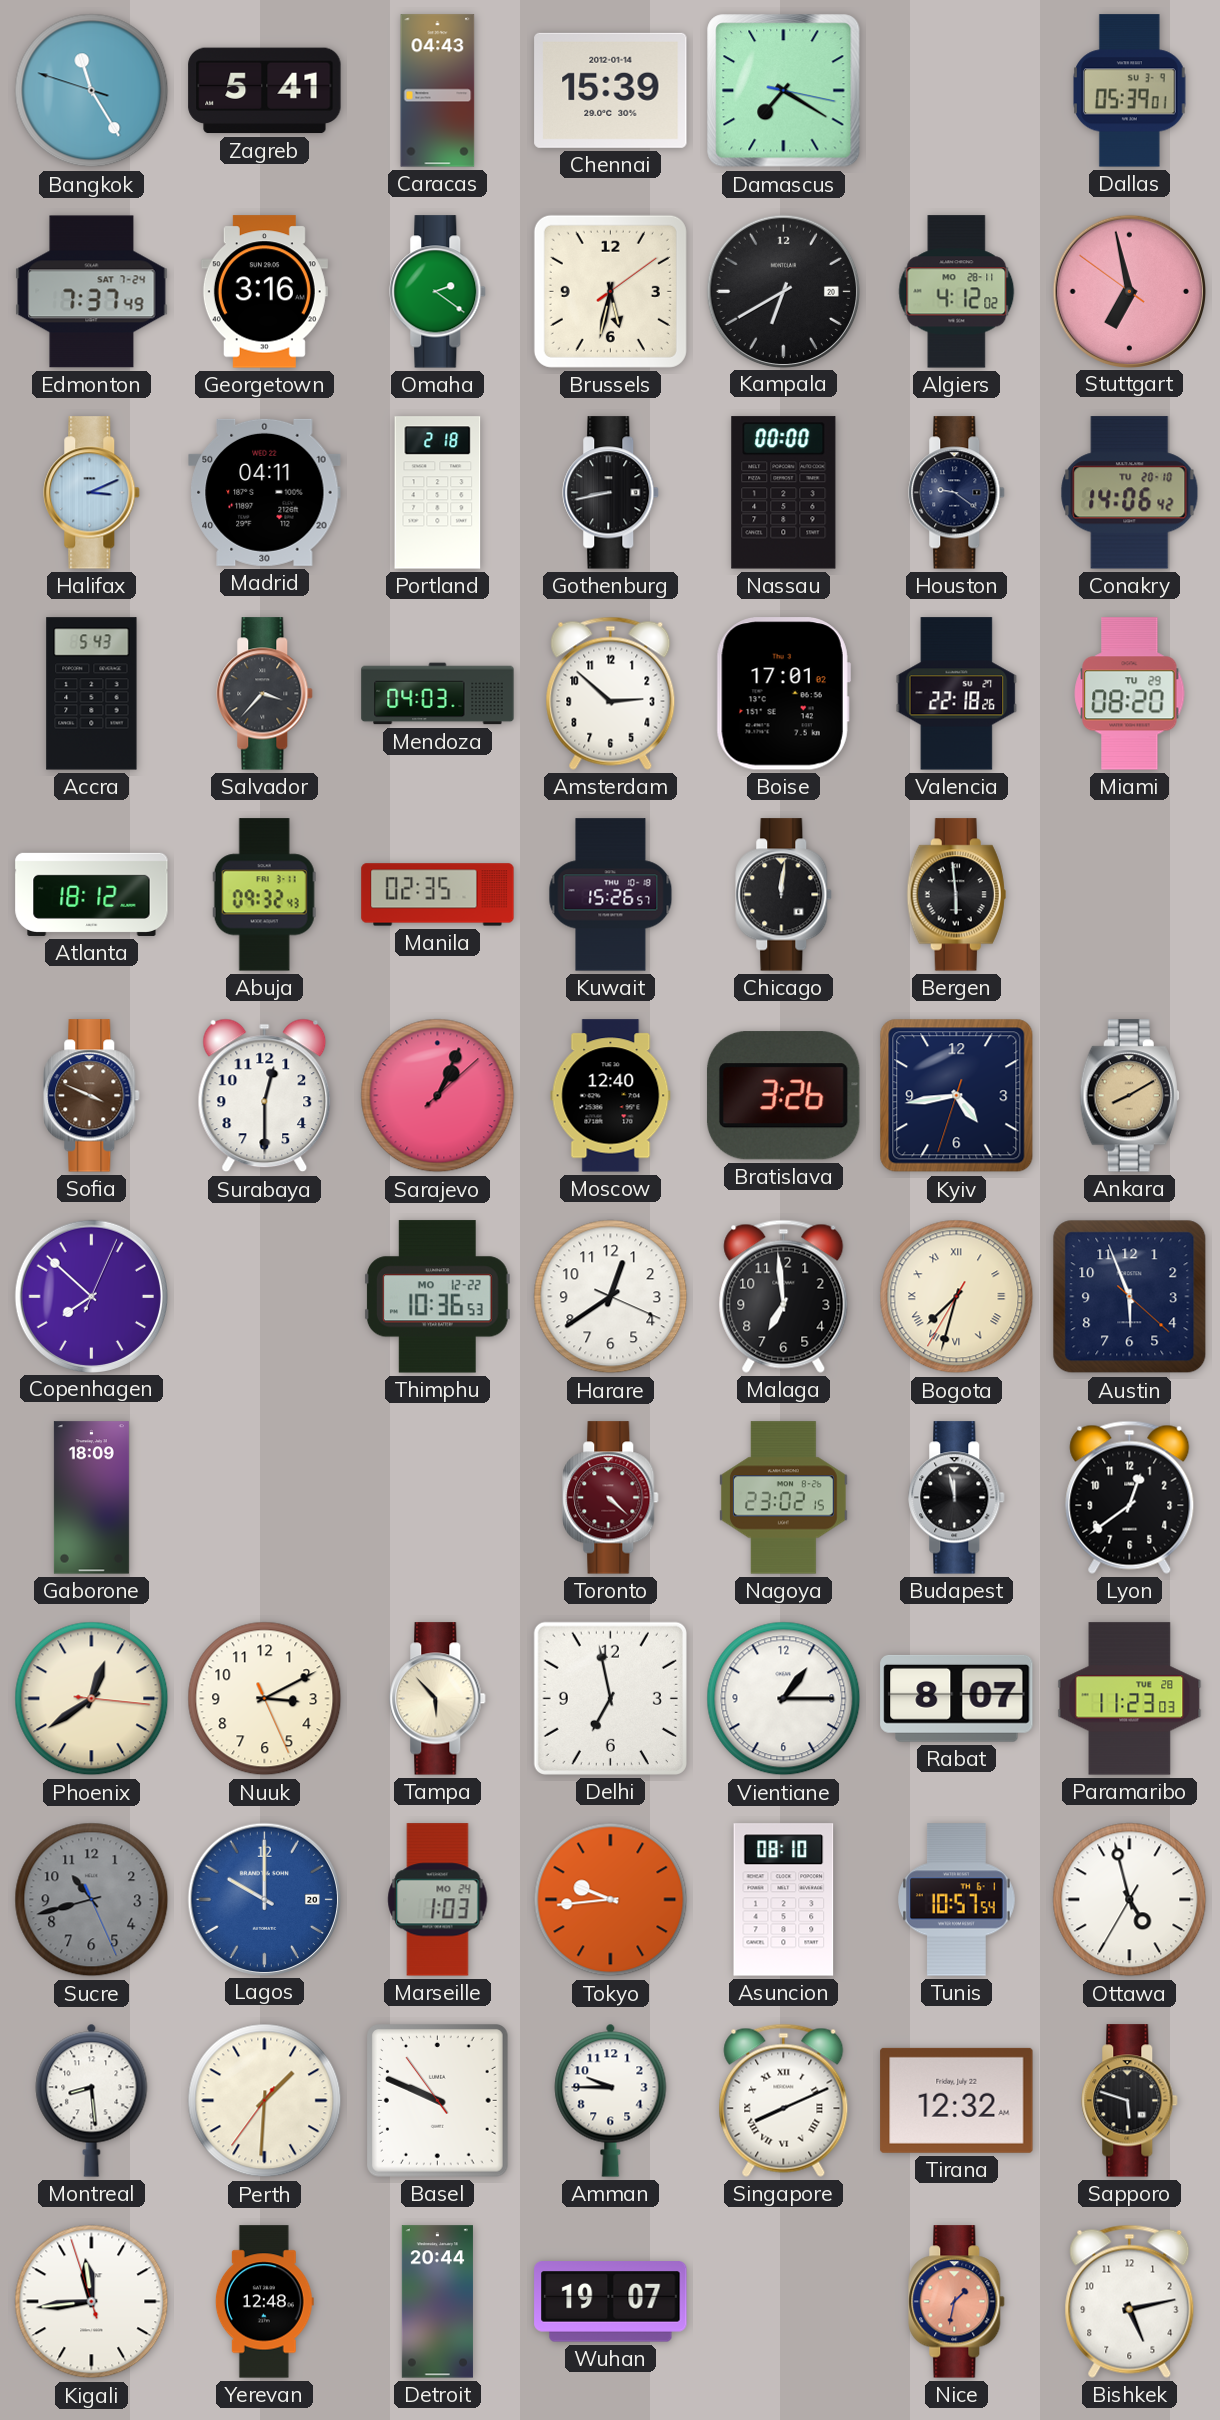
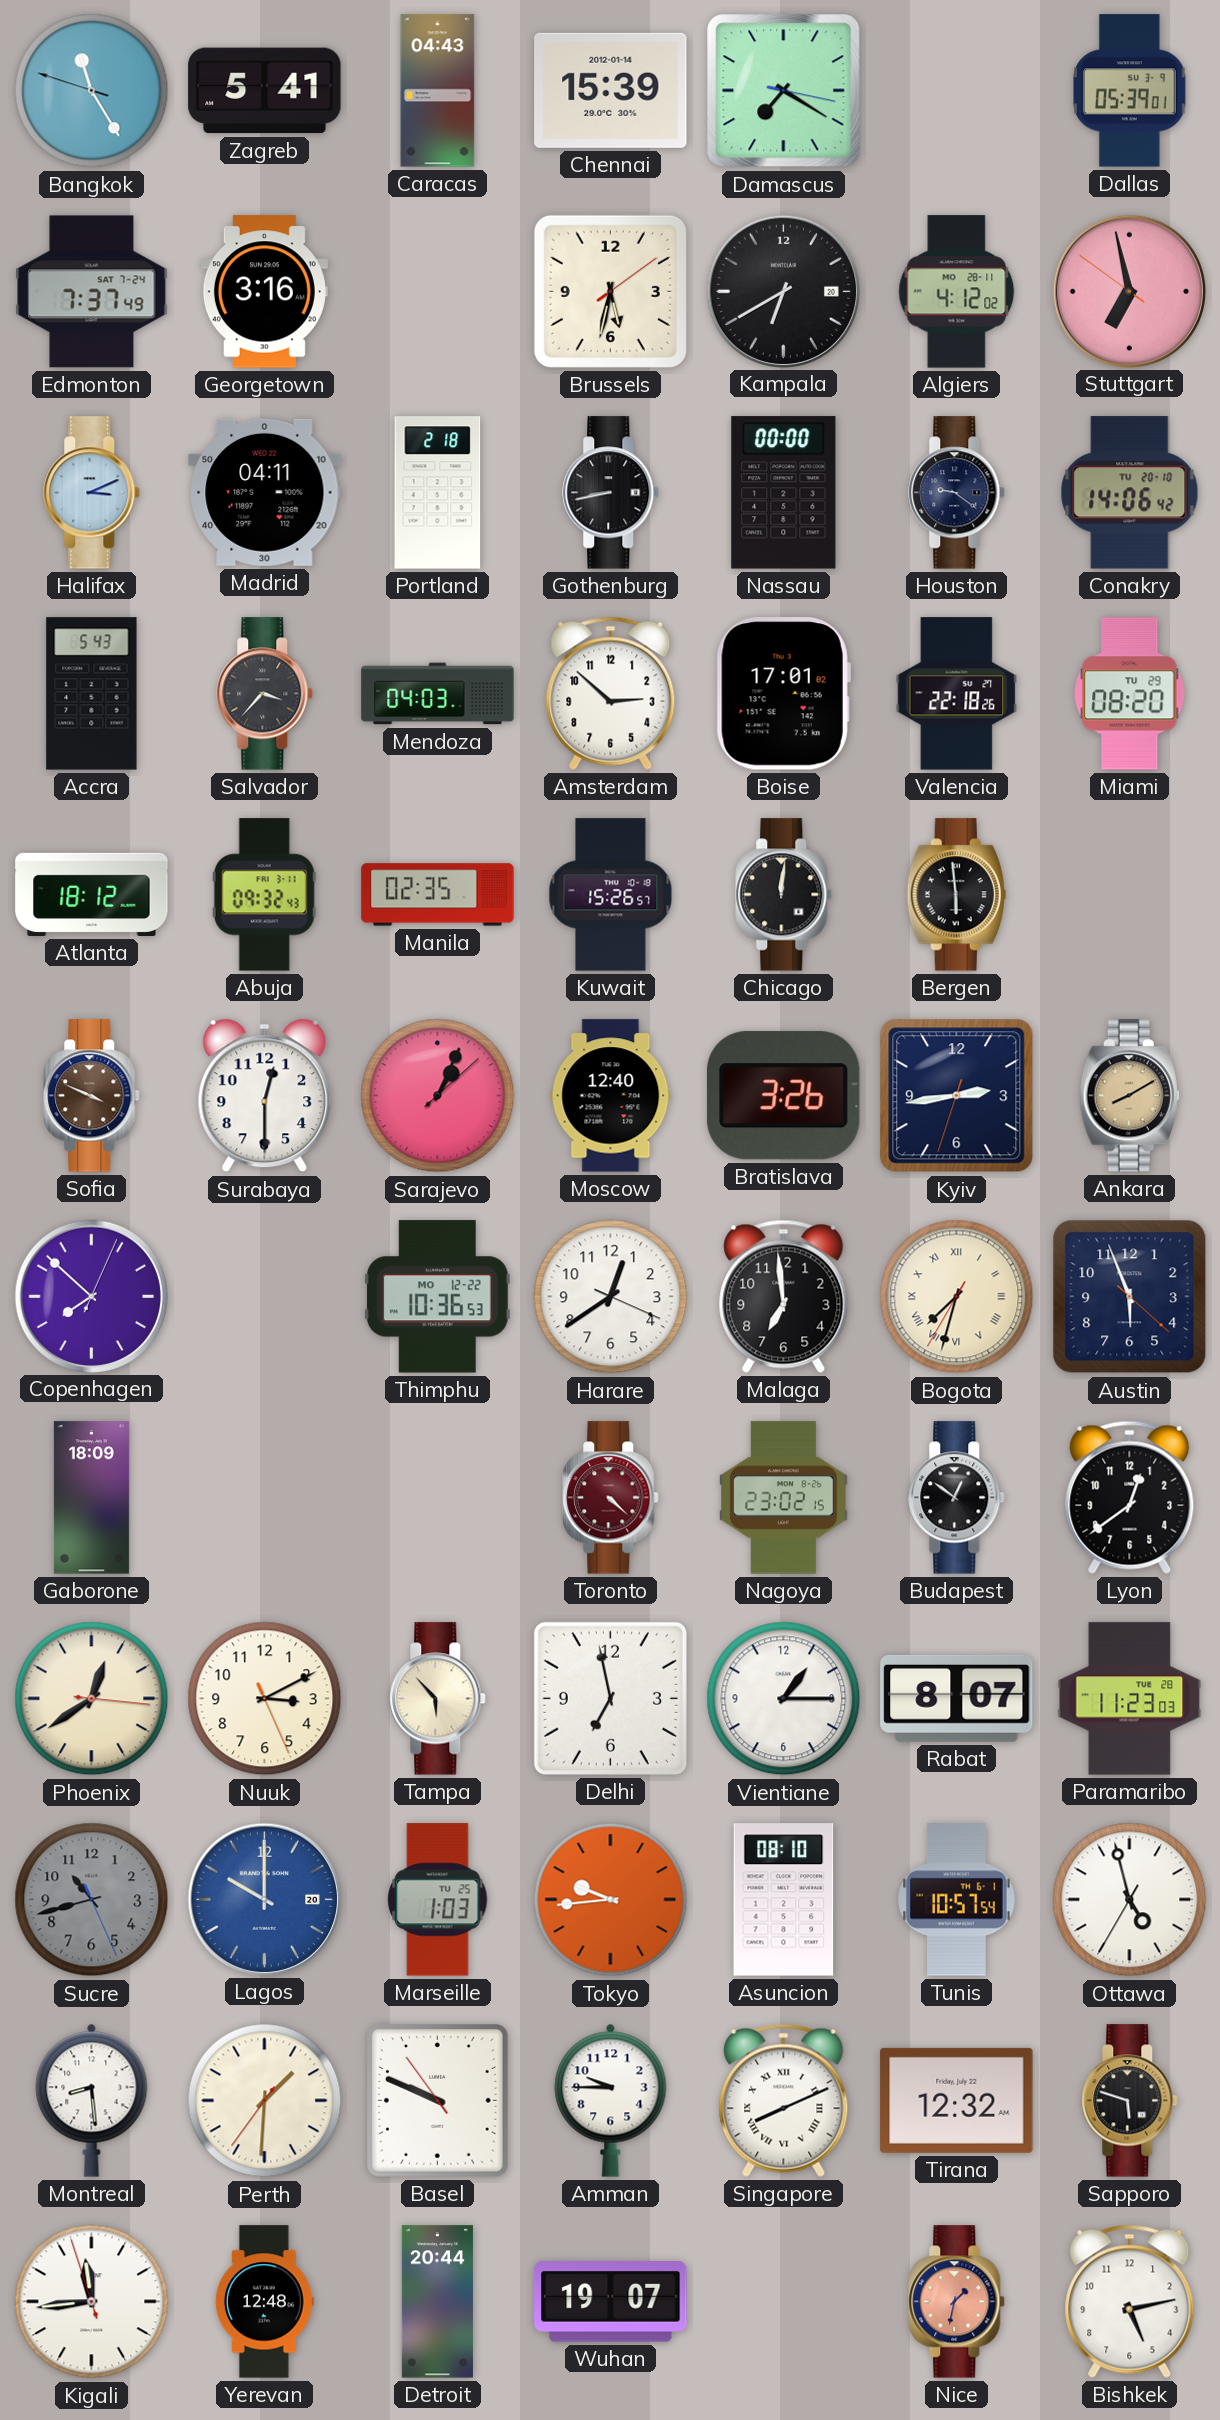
Omaha: 2:21 -> none
Kyiv: 4:43 -> 2:43
Budapest: 11:58 -> 12:51
Marseille date: MO 24 -> TU 25
